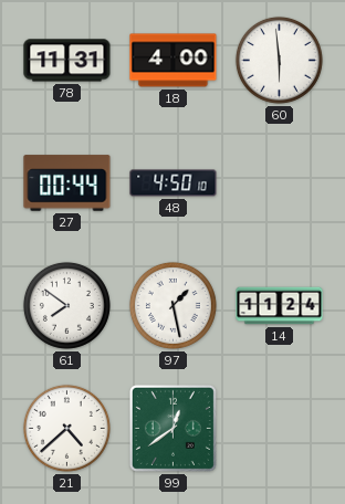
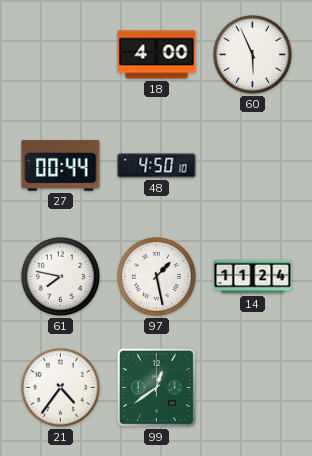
78: 11:31 -> none
60: 5:59 -> 5:56
61: 7:51 -> 7:47
21: 4:38 -> 4:36
